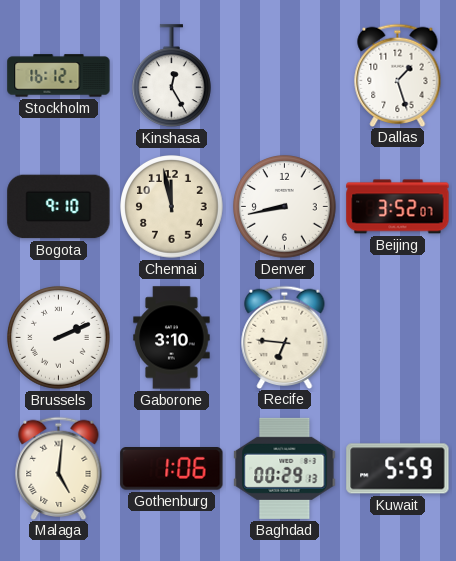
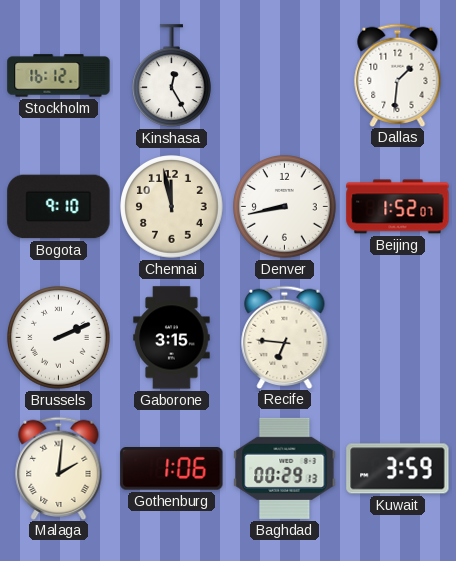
Dallas: 1:27 -> 1:31
Beijing: 3:52 -> 1:52
Gaborone: 3:10 -> 3:15
Malaga: 5:01 -> 2:01
Kuwait: 5:59 -> 3:59
